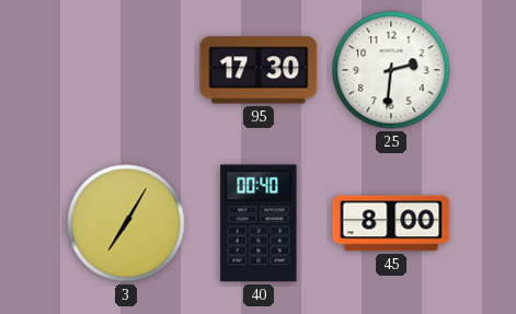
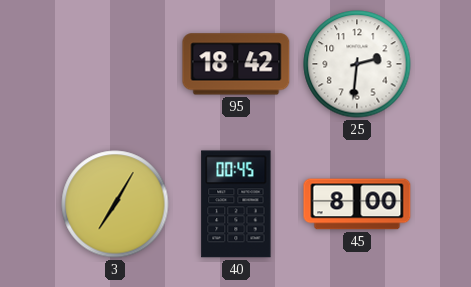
95: 17:30 -> 18:42
40: 00:40 -> 00:45
